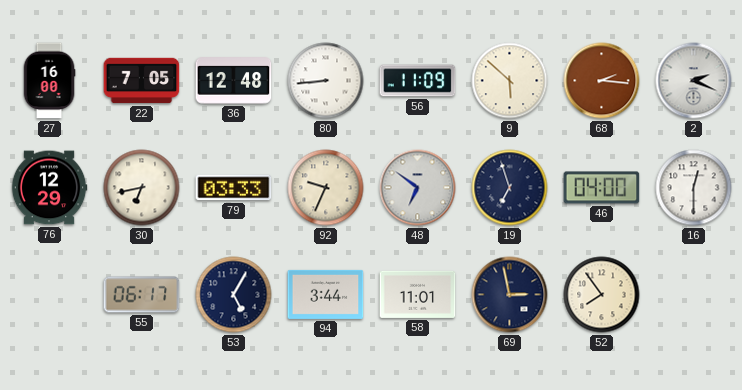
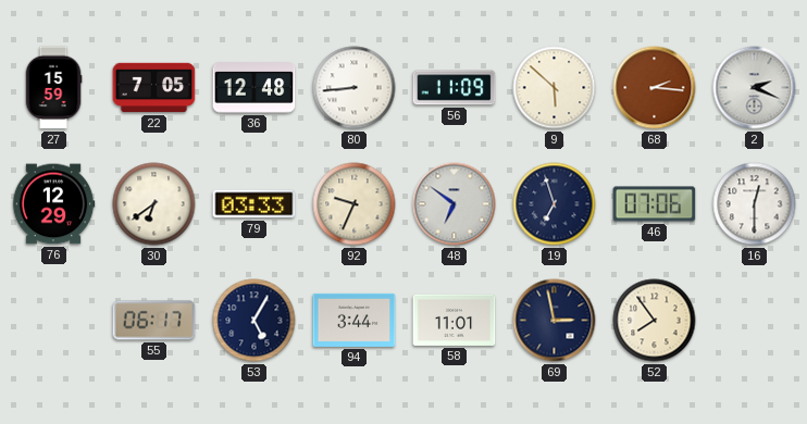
27: 16:00 -> 15:59
30: 6:43 -> 6:39
46: 04:00 -> 07:06
